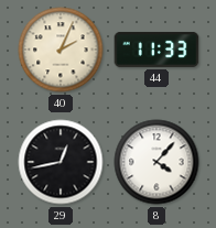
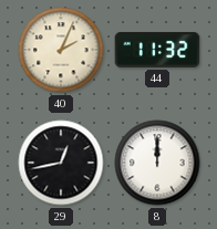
44: 11:33 -> 11:32
8: 4:07 -> 12:00
